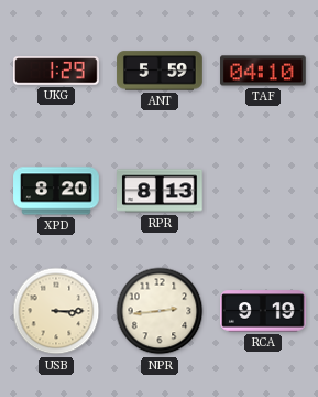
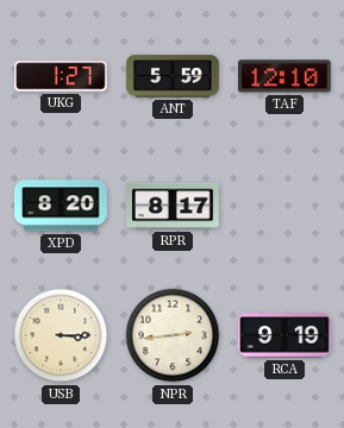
UKG: 1:29 -> 1:27
TAF: 04:10 -> 12:10
RPR: 8:13 -> 8:17
